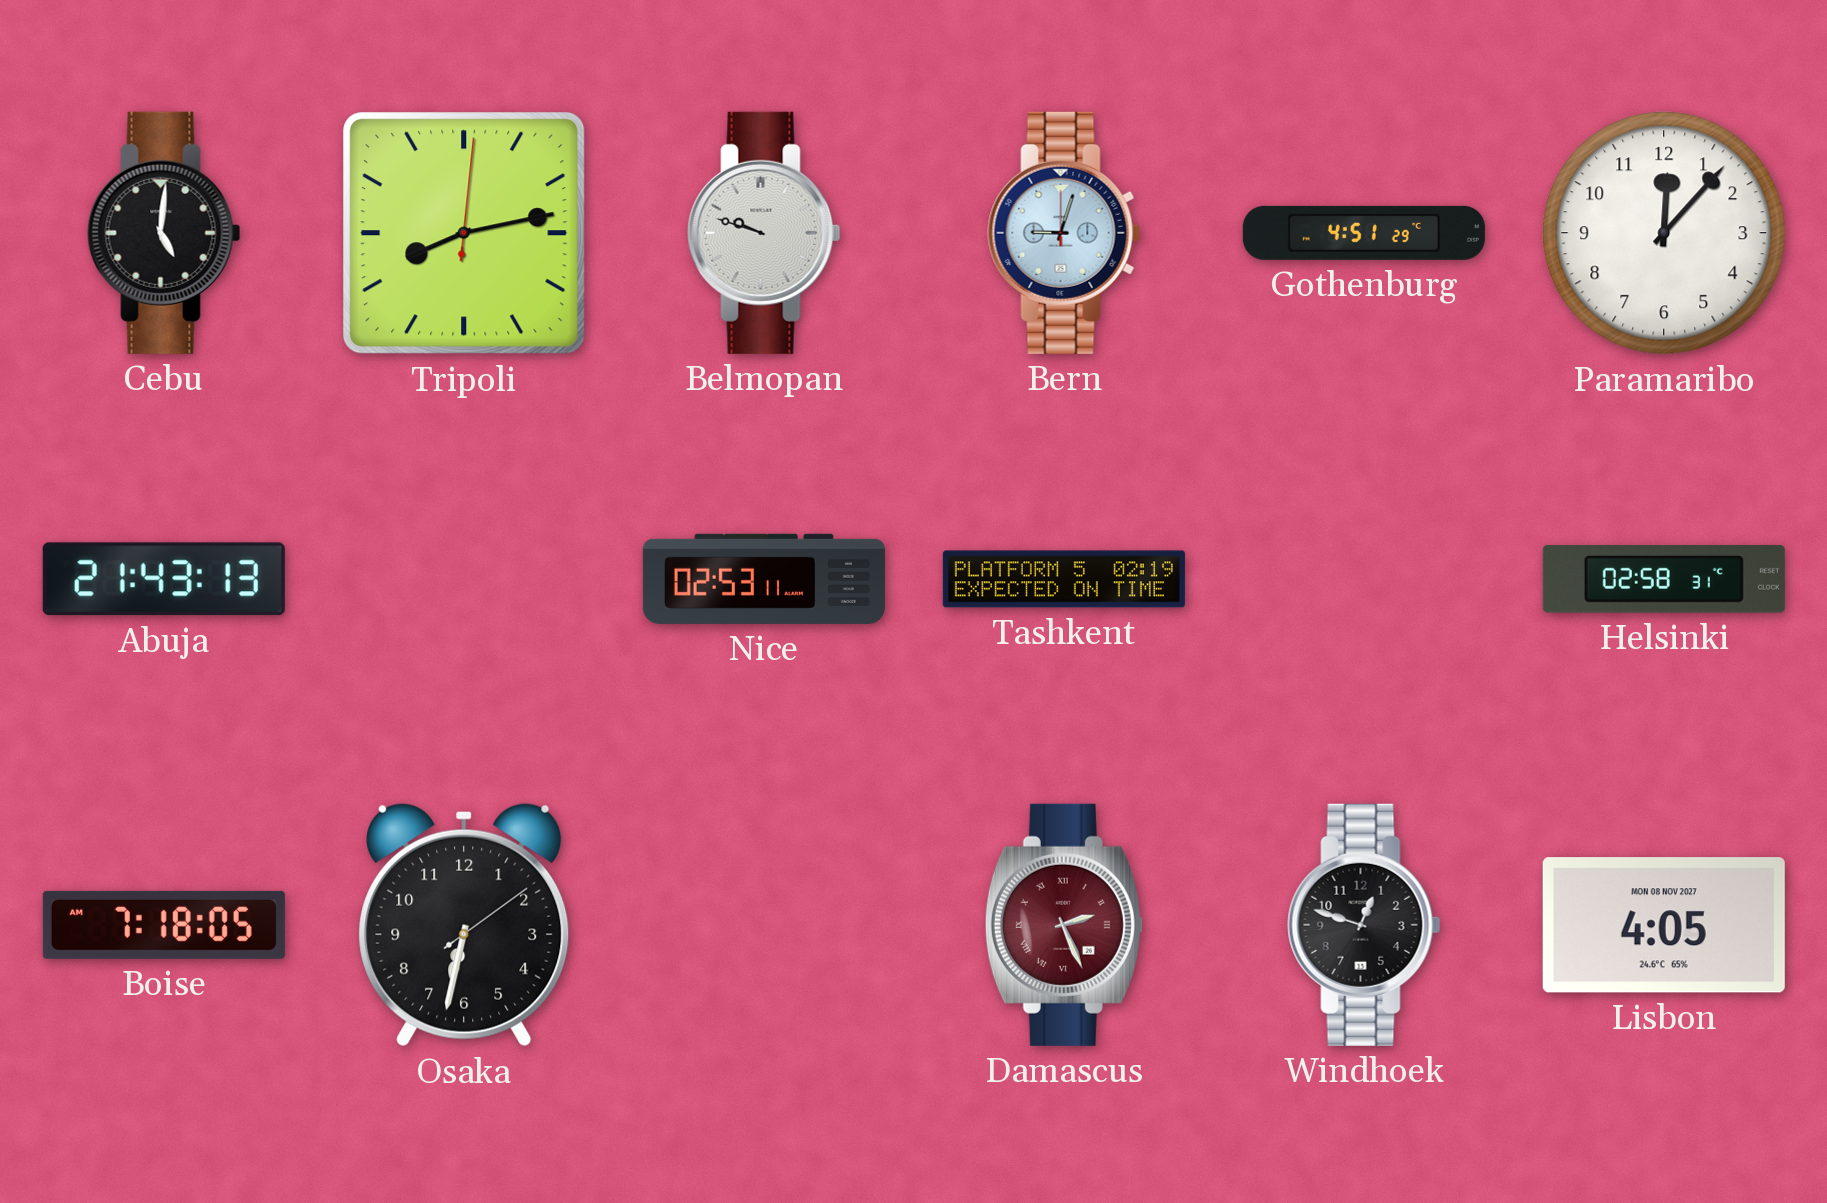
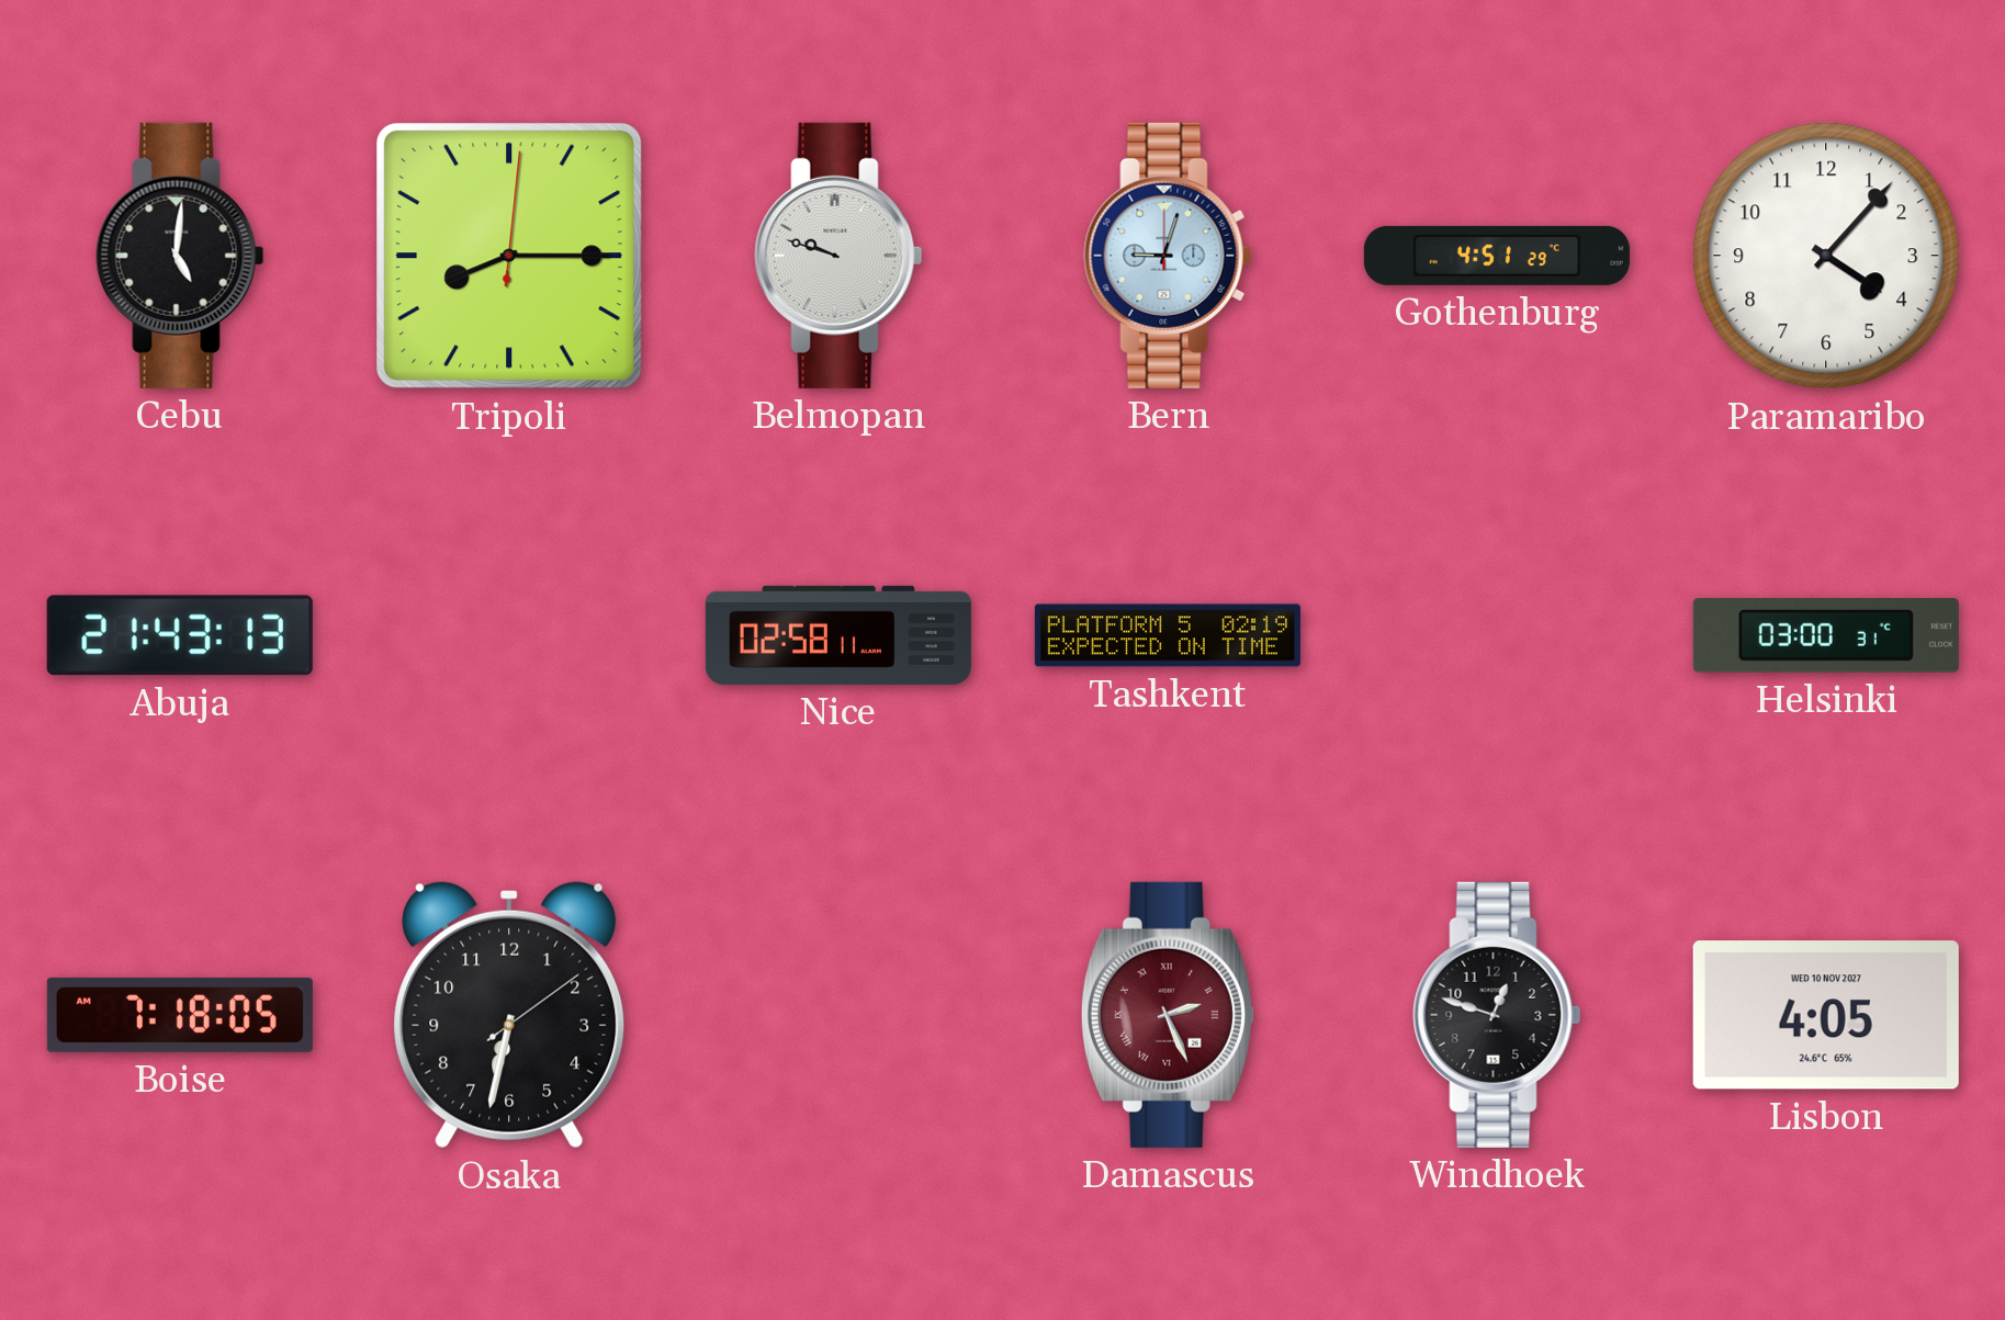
Tripoli: 8:13 -> 8:15
Paramaribo: 12:07 -> 4:07
Nice: 02:53 -> 02:58
Helsinki: 02:58 -> 03:00
Lisbon date: MON 08 NOV 2027 -> WED 10 NOV 2027
